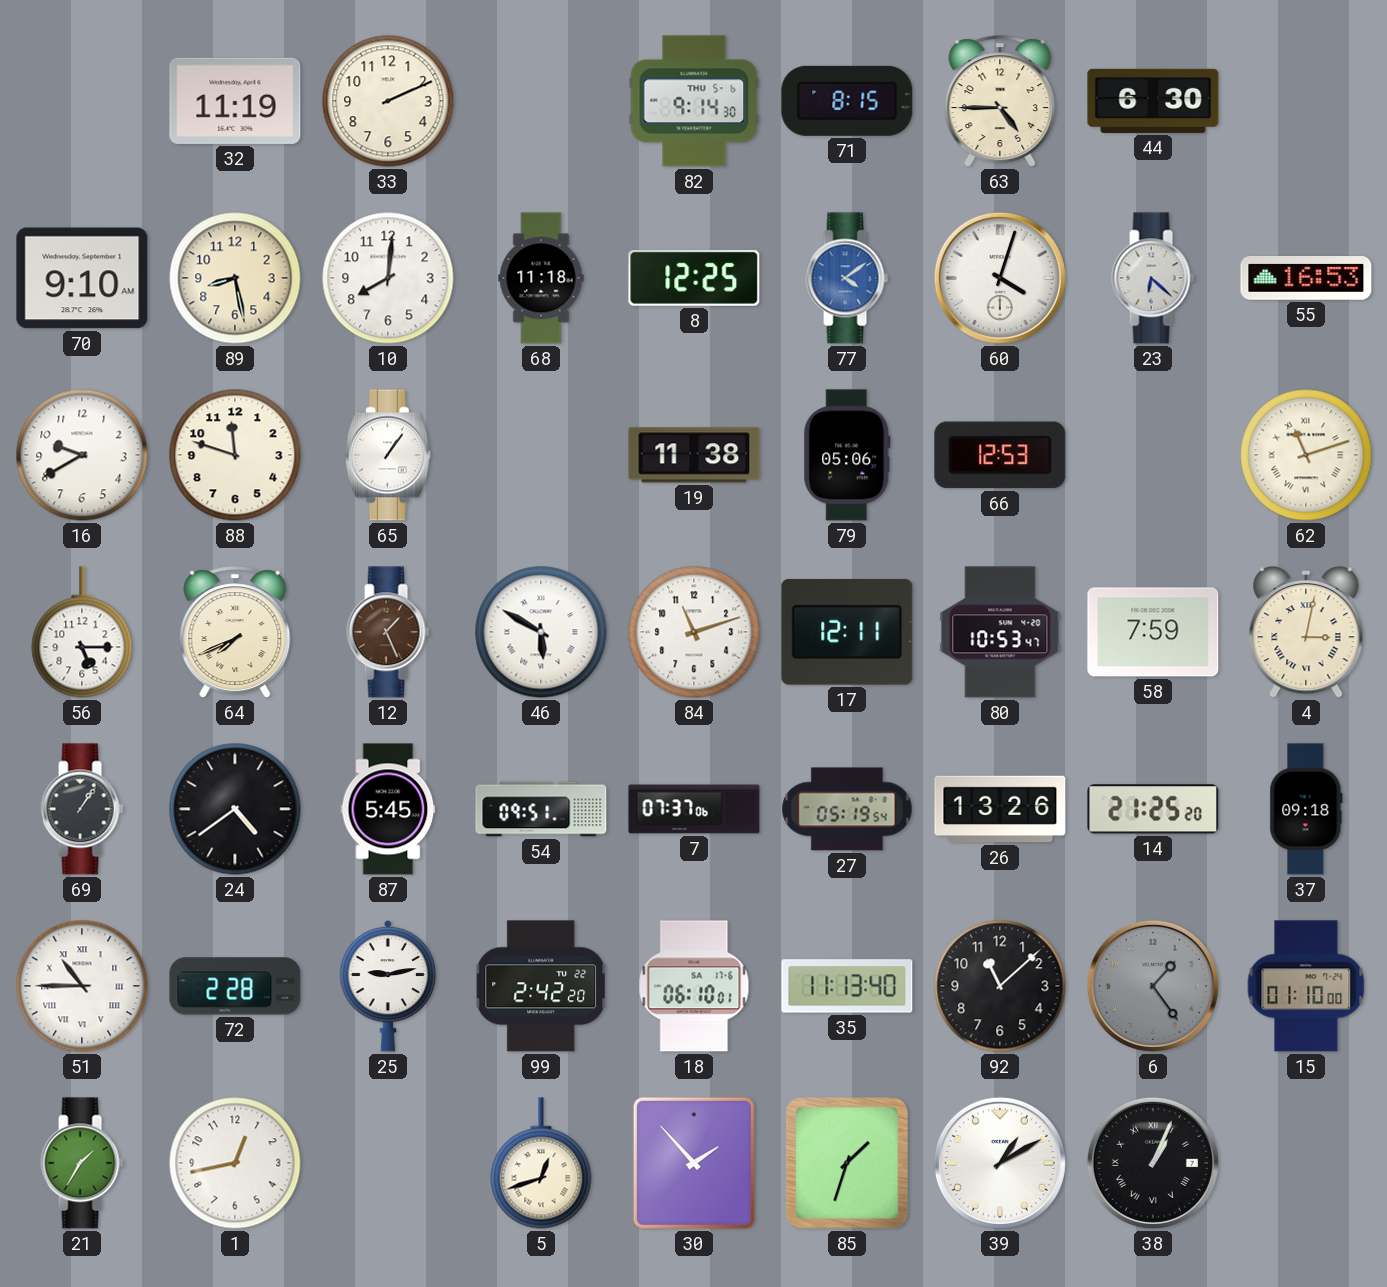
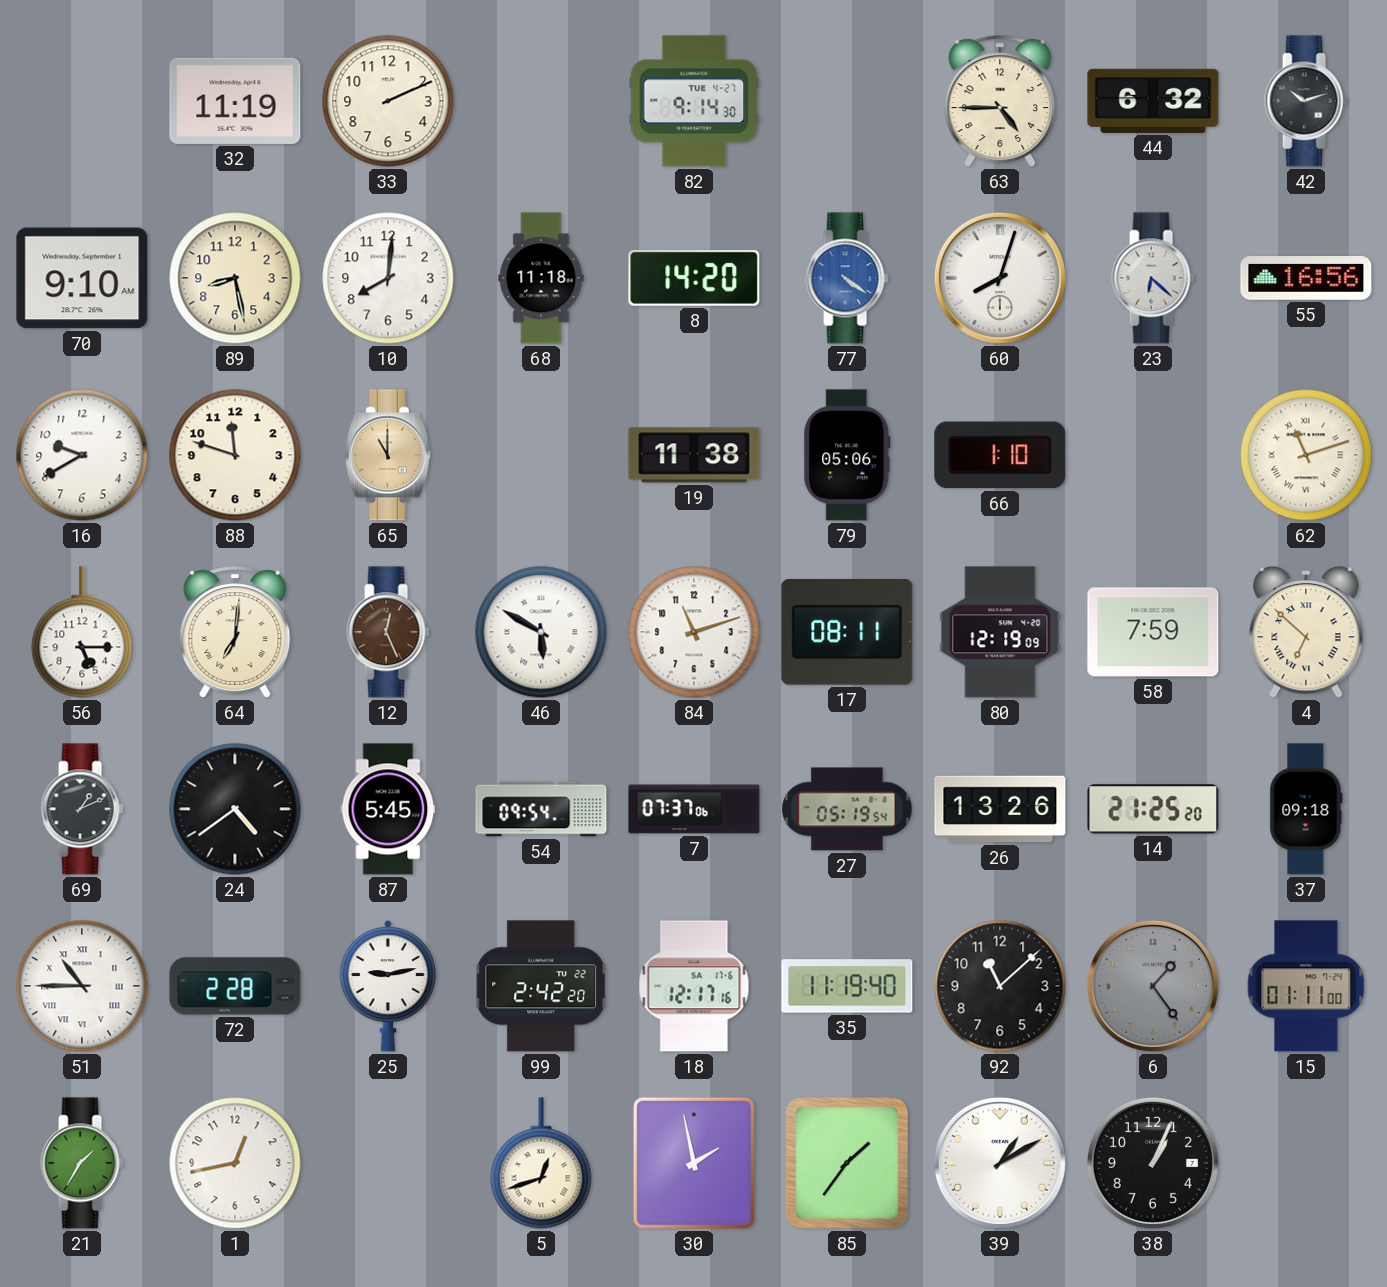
82 date: THU 5-6 -> TUE 4-27
71: 8:15 -> none
44: 6:30 -> 6:32
42: none -> 10:12
8: 12:25 -> 14:20
77: 4:09 -> 4:21
60: 4:03 -> 8:03
55: 16:53 -> 16:56
65: 1:06 -> 11:00
65 dial: white -> champagne
66: 12:53 -> 1:10
64: 7:41 -> 7:01
12: 1:26 -> 12:26
17: 12:11 -> 08:11
80: 10:53 -> 12:19
4: 3:02 -> 6:52
69: 1:06 -> 1:11
54: 09:51 -> 09:54
18: 06:10 -> 12:17
35: 11:13 -> 11:19
15: 01:10 -> 01:11
30: 1:53 -> 1:58
85: 1:33 -> 1:36
38 numerals: Roman -> Arabic
